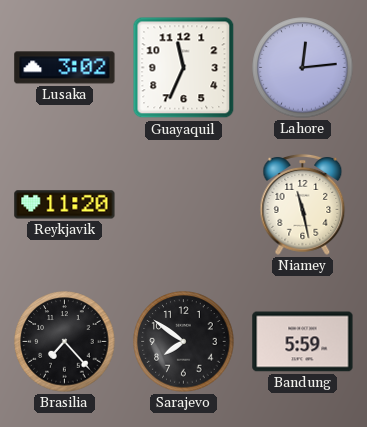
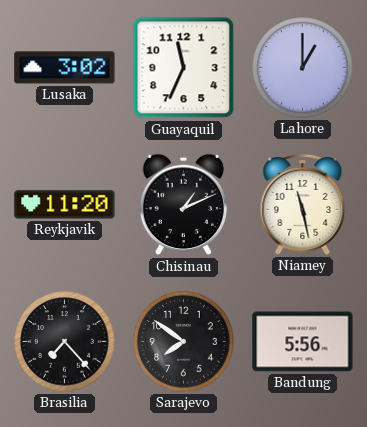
Lahore: 12:14 -> 1:00
Chisinau: none -> 1:11
Bandung: 5:59 -> 5:56
